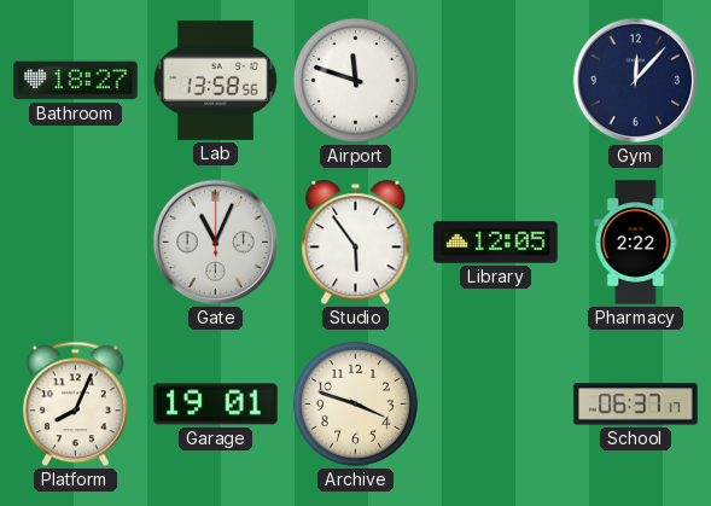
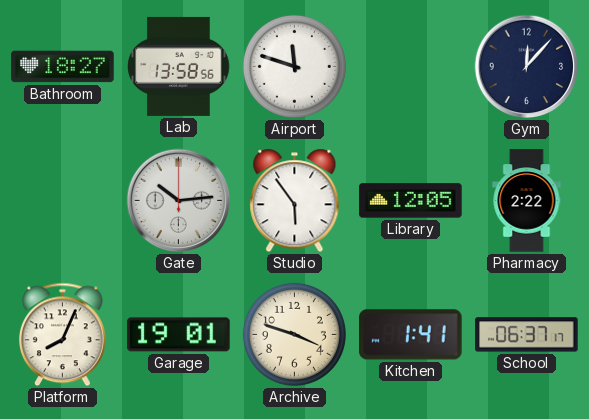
Gate: 11:04 -> 10:14
Kitchen: none -> 1:41
